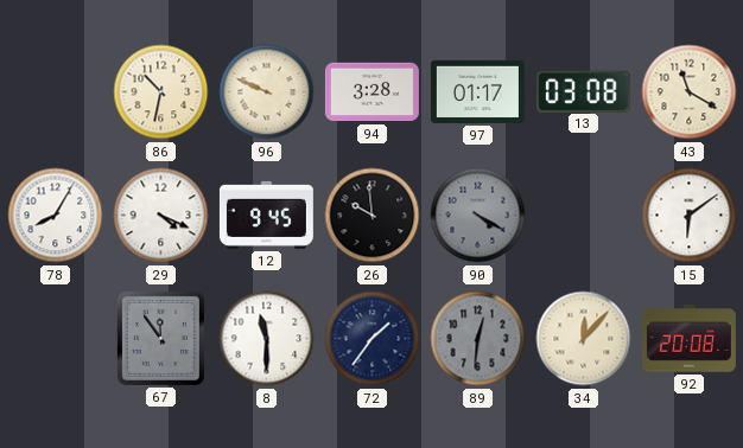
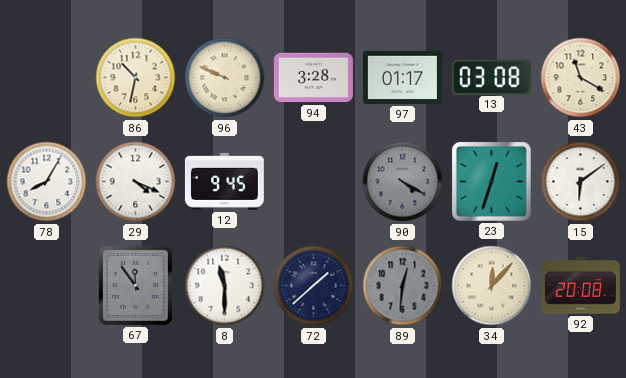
26: 9:59 -> none
23: none -> 12:33
72: 1:36 -> 1:38
